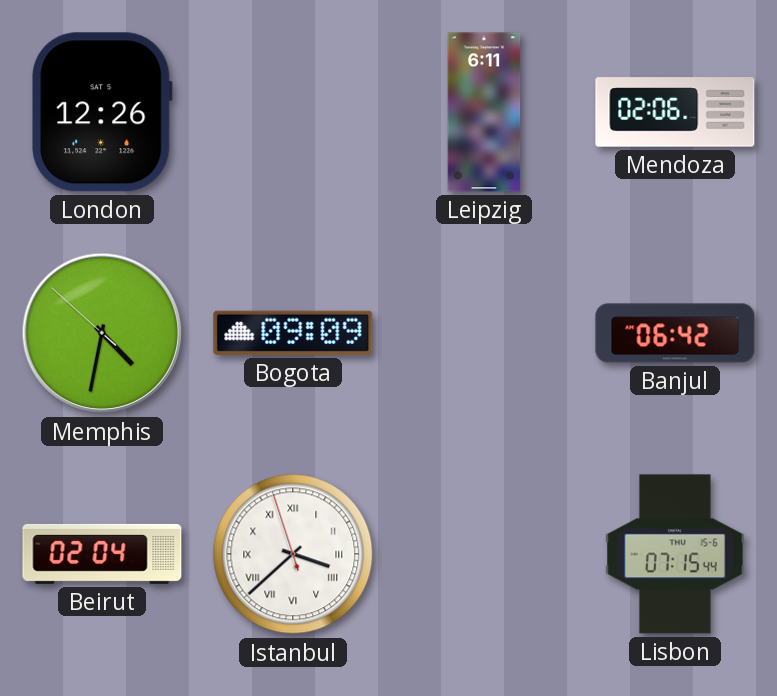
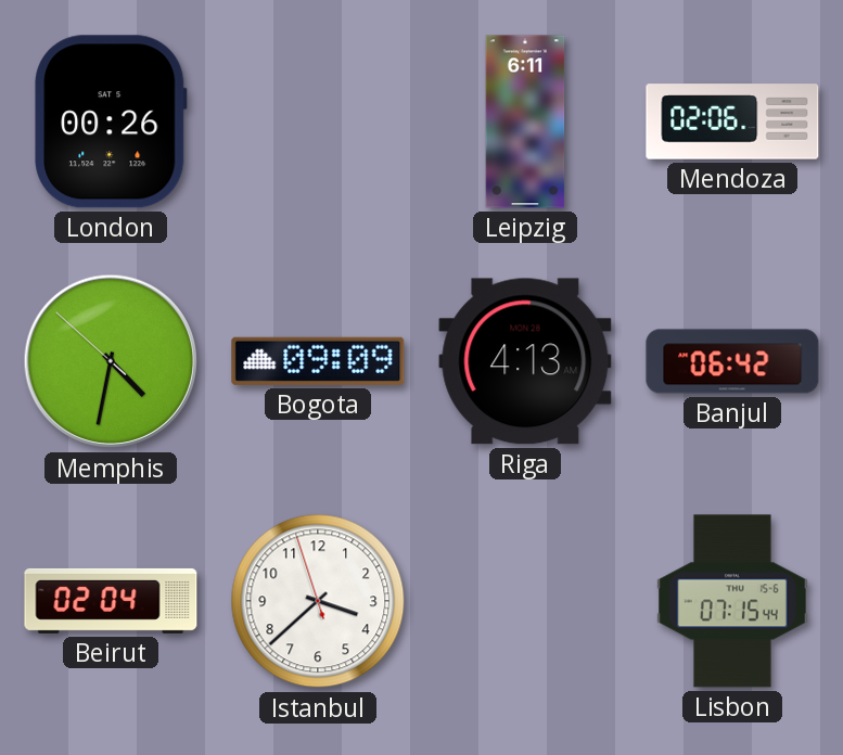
London: 12:26 -> 00:26
Riga: none -> 4:13
Istanbul numerals: Roman -> Arabic
